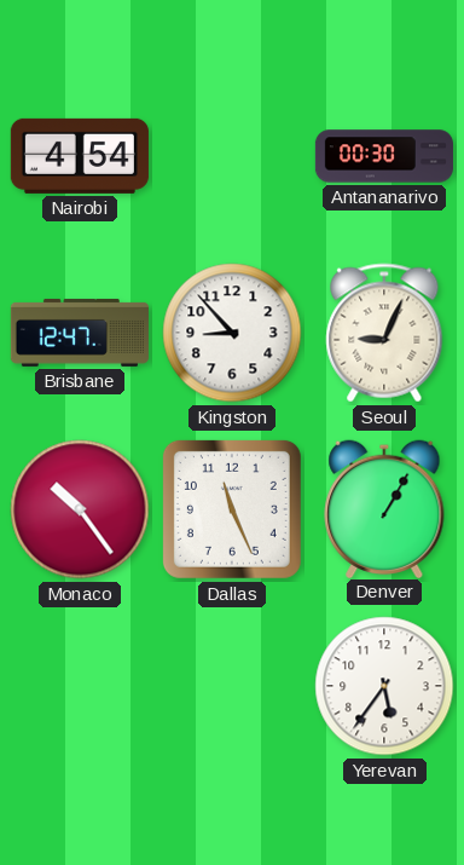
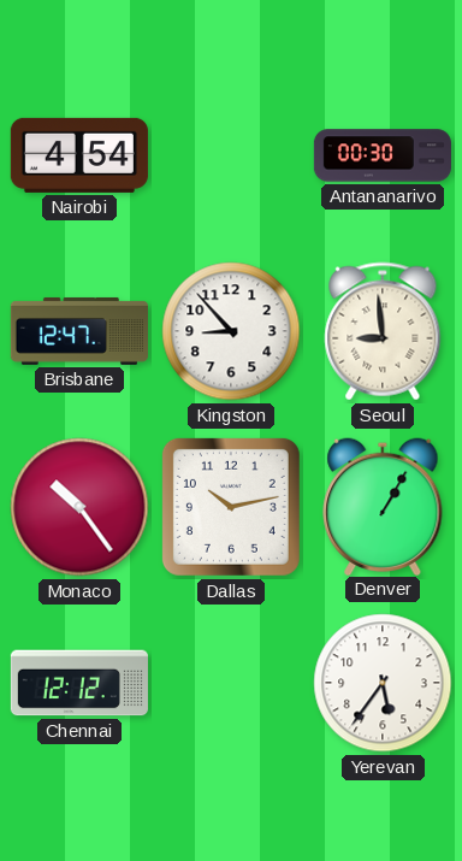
Seoul: 9:04 -> 8:59
Dallas: 11:26 -> 10:13
Chennai: none -> 12:12
